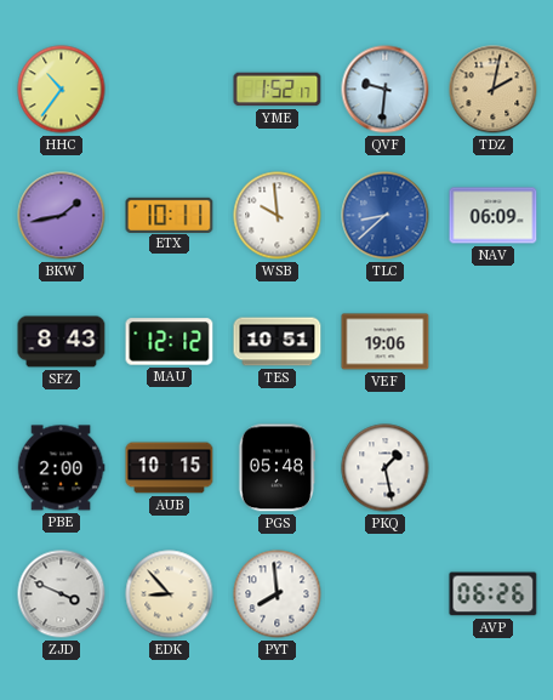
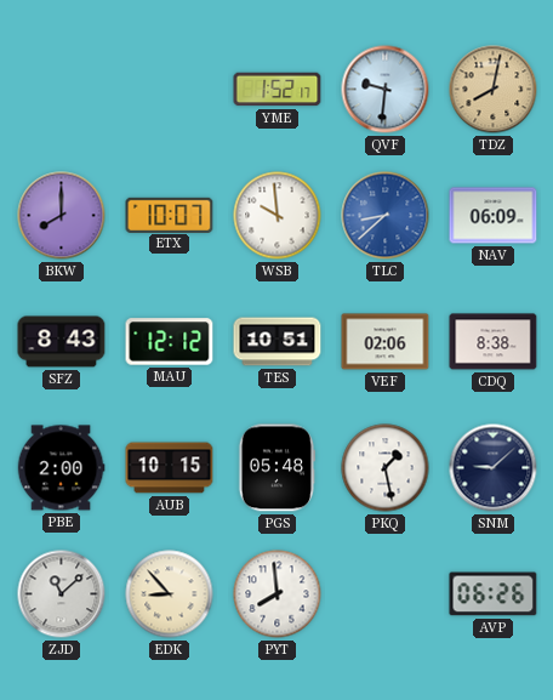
HHC: 10:36 -> none
TDZ: 2:02 -> 8:02
BKW: 1:43 -> 8:00
ETX: 10:11 -> 10:07
VEF: 19:06 -> 02:06
CDQ: none -> 8:38
SNM: none -> 9:08
ZJD: 3:49 -> 11:08
